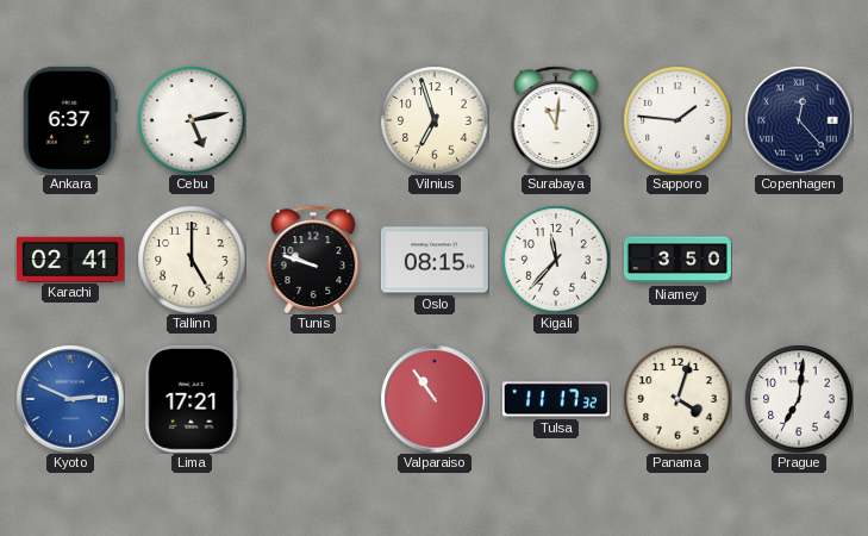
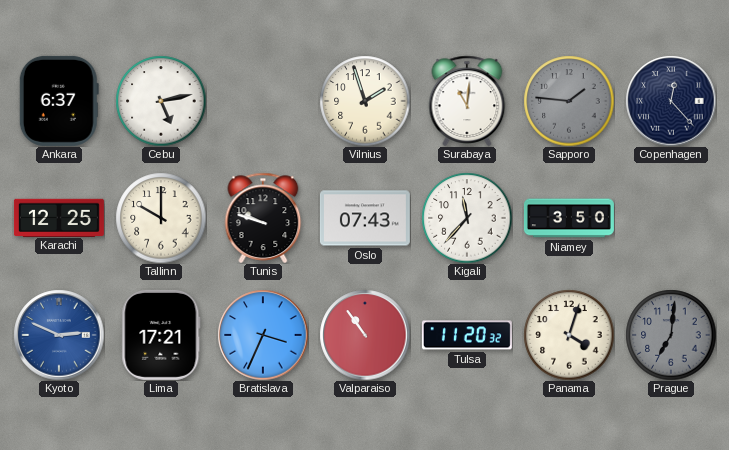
Vilnius: 6:57 -> 1:57
Sapporo dial: white -> grey
Karachi: 02:41 -> 12:25
Tallinn: 5:00 -> 10:00
Oslo: 08:15 -> 07:43
Bratislava: none -> 3:34
Tulsa: 11:17 -> 11:20
Prague dial: white -> grey
